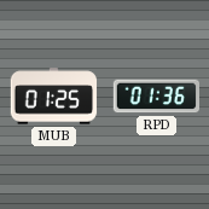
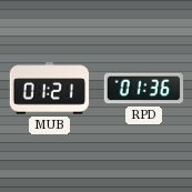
MUB: 01:25 -> 01:21
